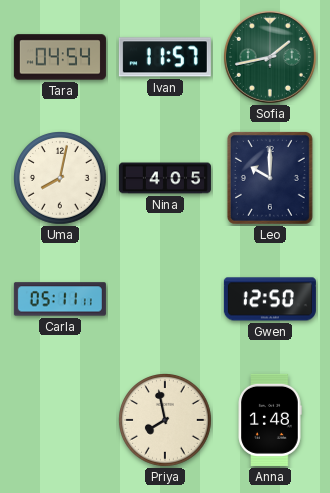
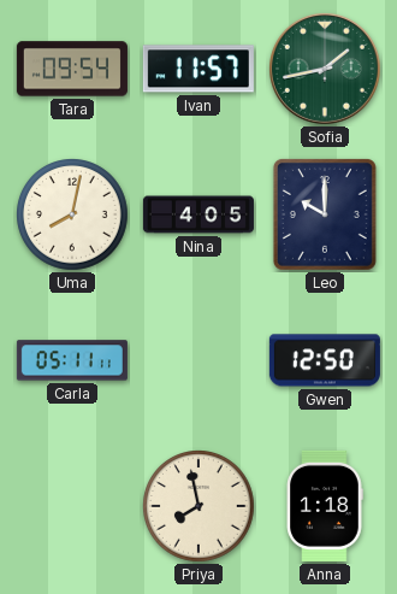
Tara: 04:54 -> 09:54
Anna: 1:48 -> 1:18
